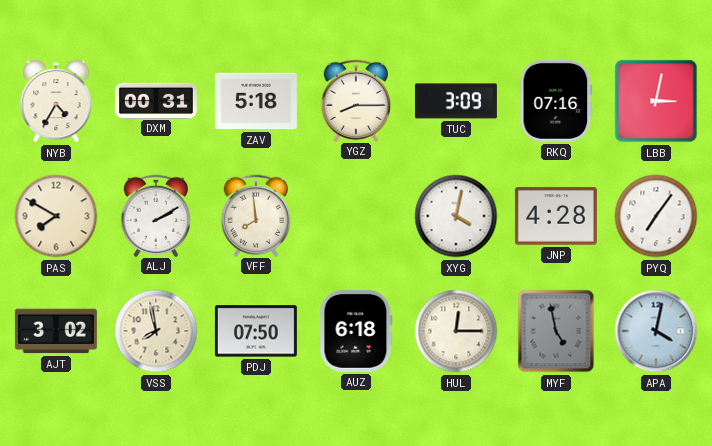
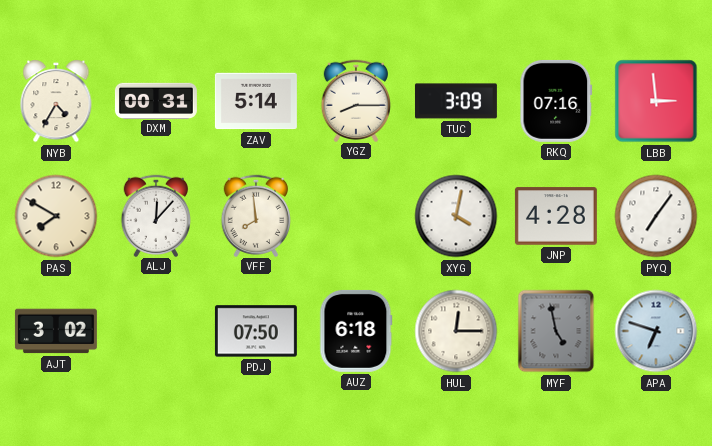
ZAV: 5:18 -> 5:14
LBB: 3:02 -> 2:59
ALJ: 2:10 -> 12:07
VSS: 7:58 -> none
APA: 4:02 -> 6:48
